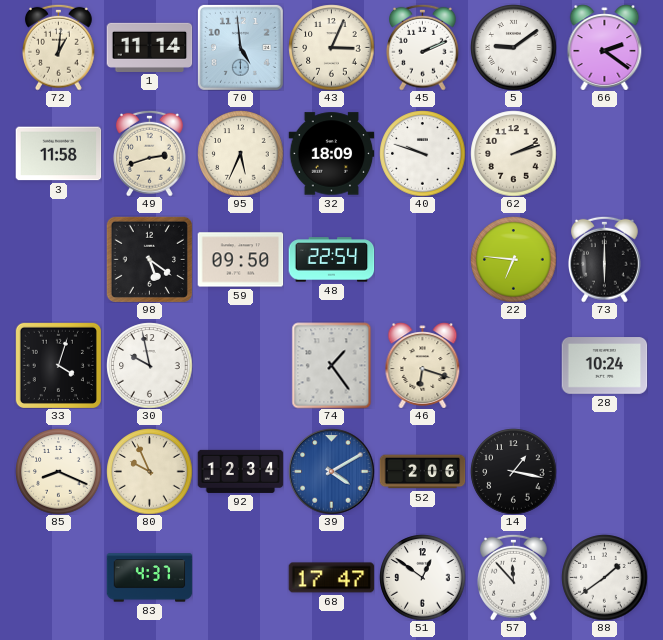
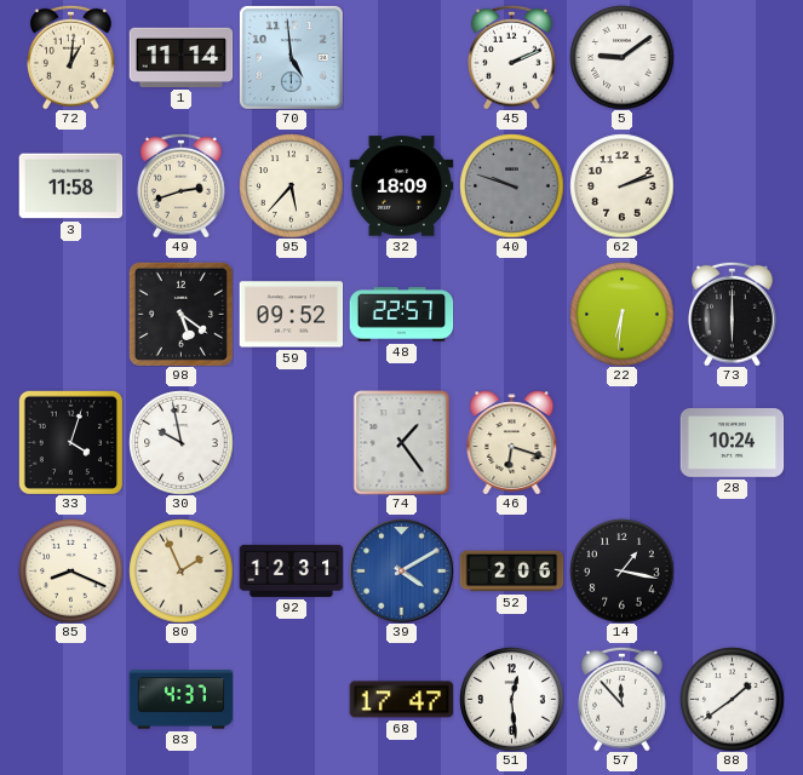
43: 3:04 -> none
66: 2:21 -> none
95: 5:34 -> 5:37
40 dial: white -> grey
59: 09:50 -> 09:52
48: 22:54 -> 22:57
22: 6:46 -> 6:31
80: 9:56 -> 1:56
92: 12:34 -> 12:31
51: 12:51 -> 12:29
